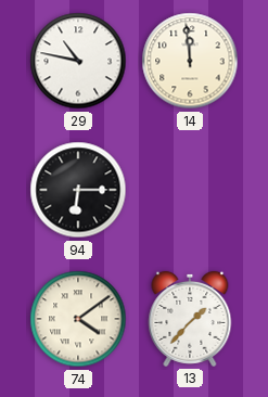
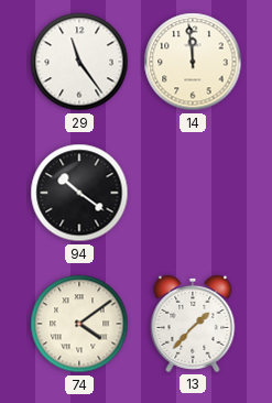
29: 10:47 -> 11:24
94: 6:15 -> 10:21
